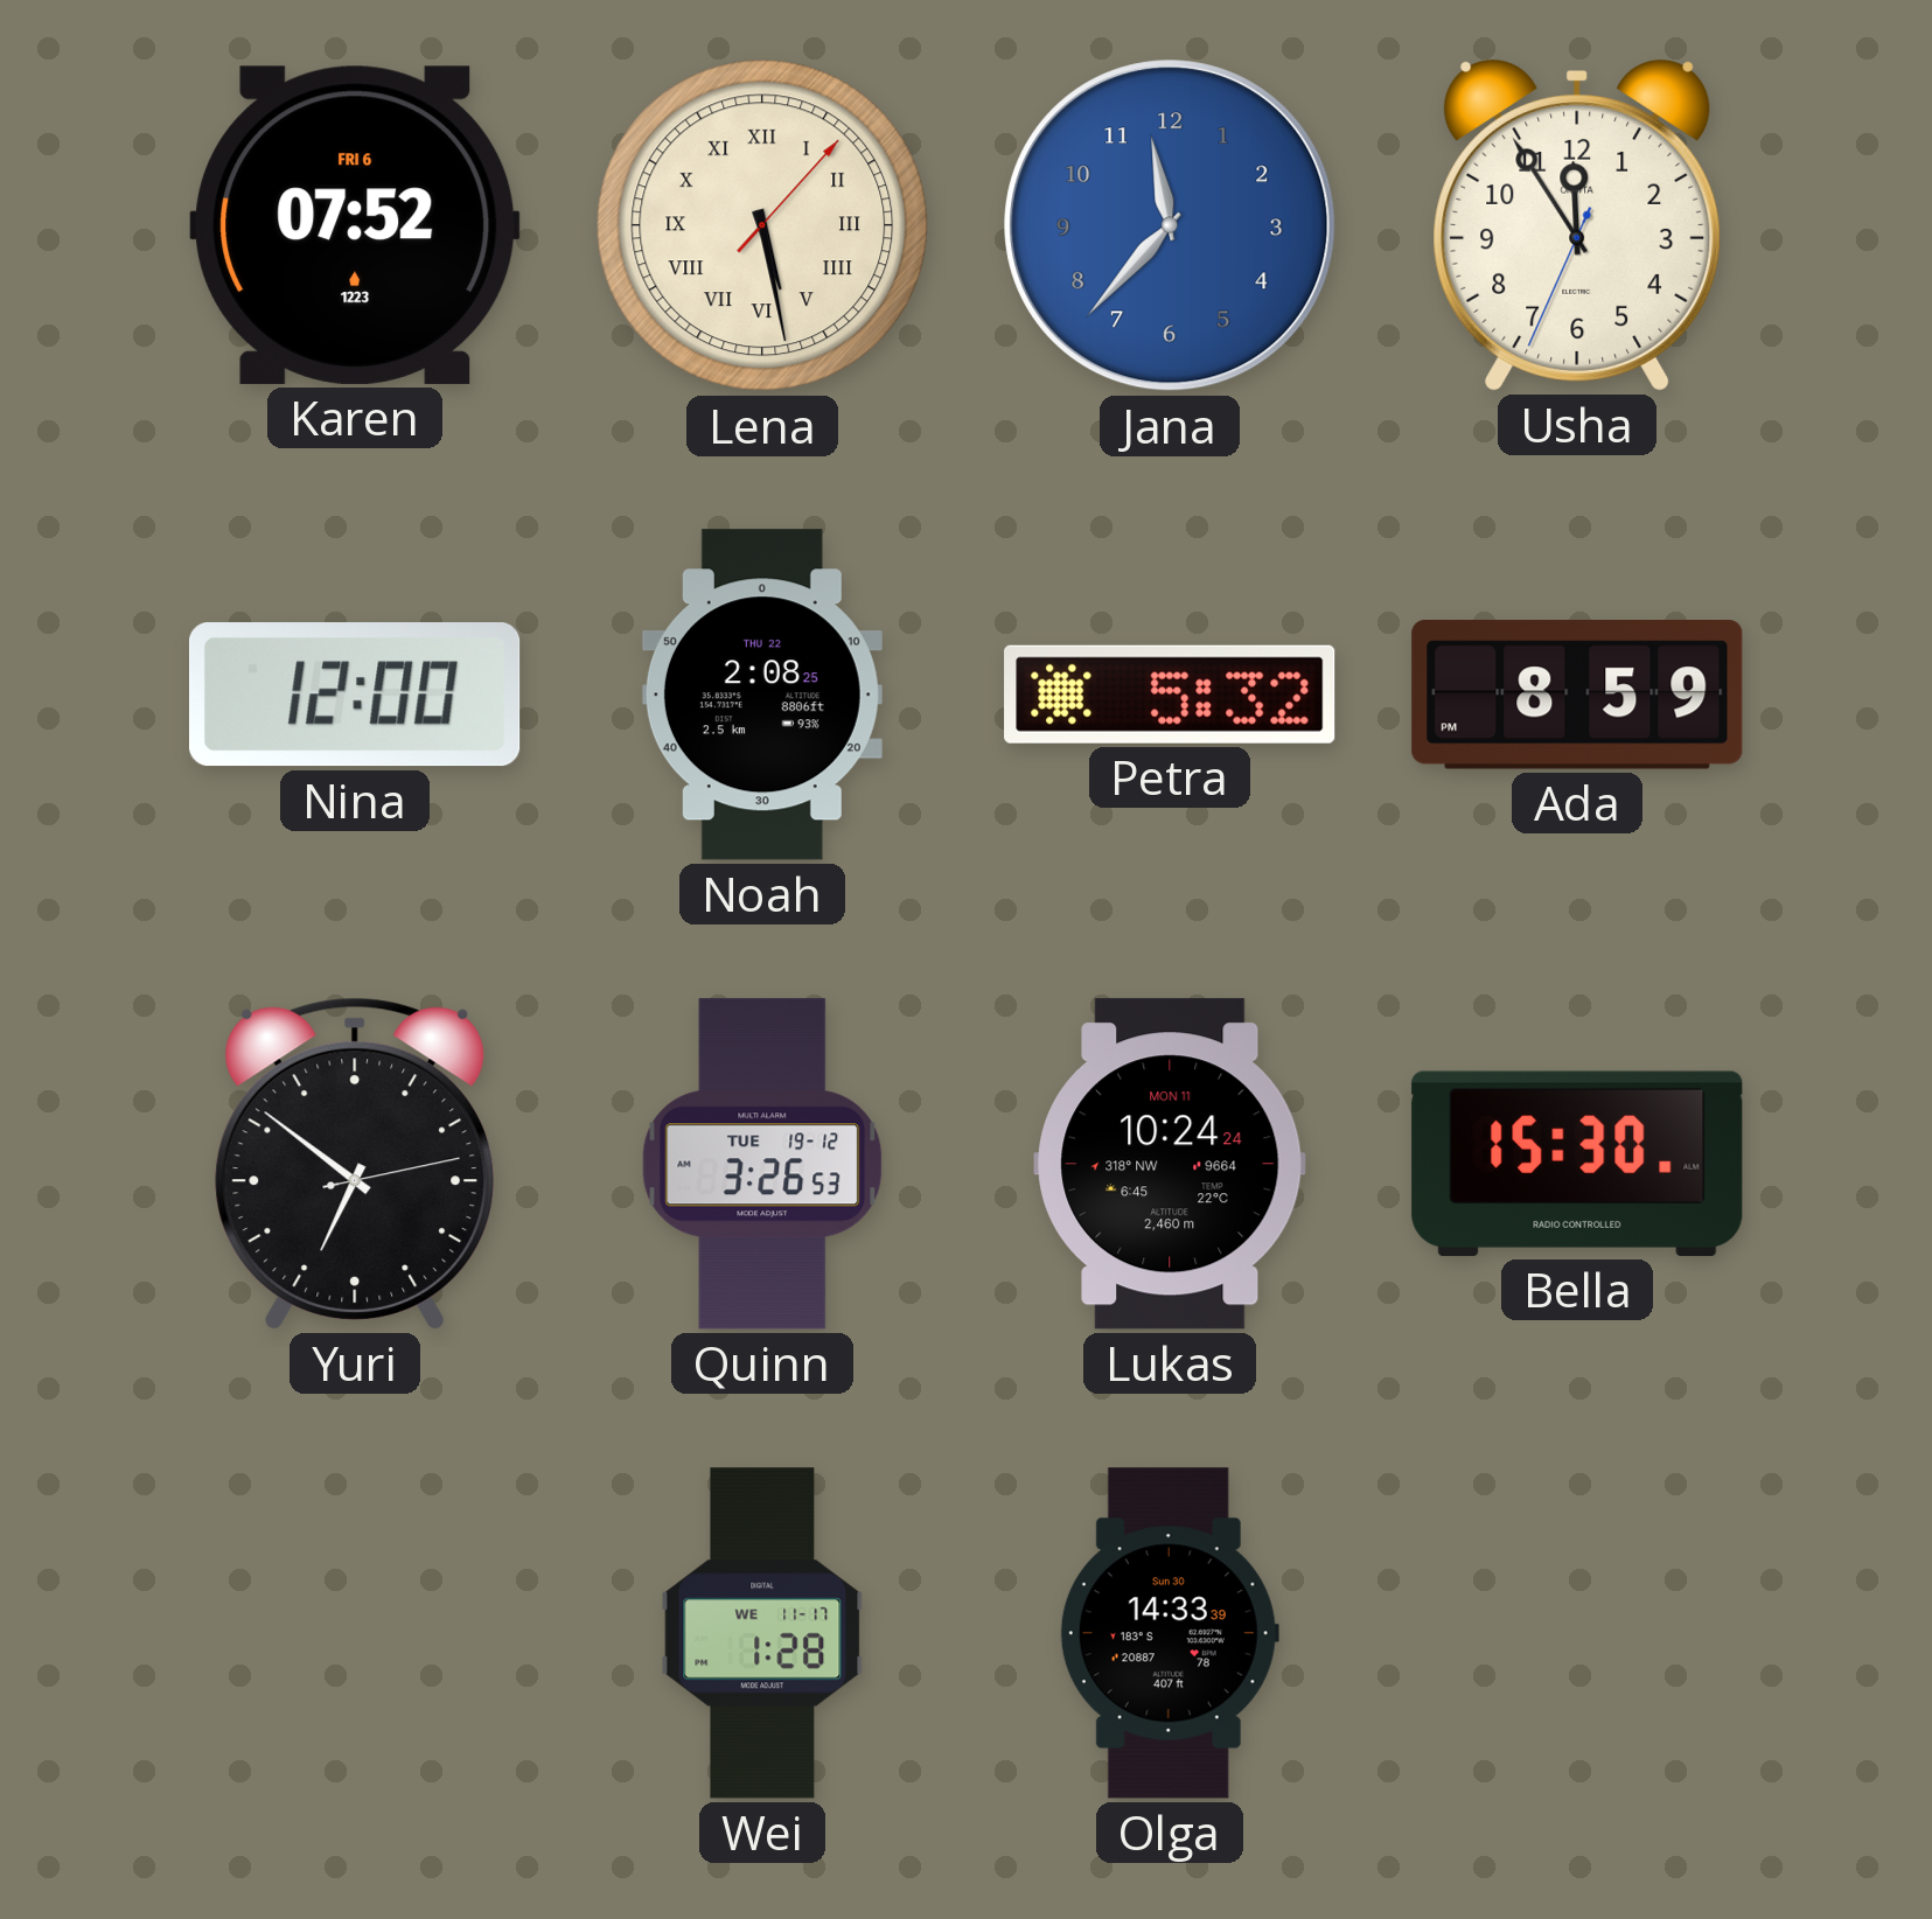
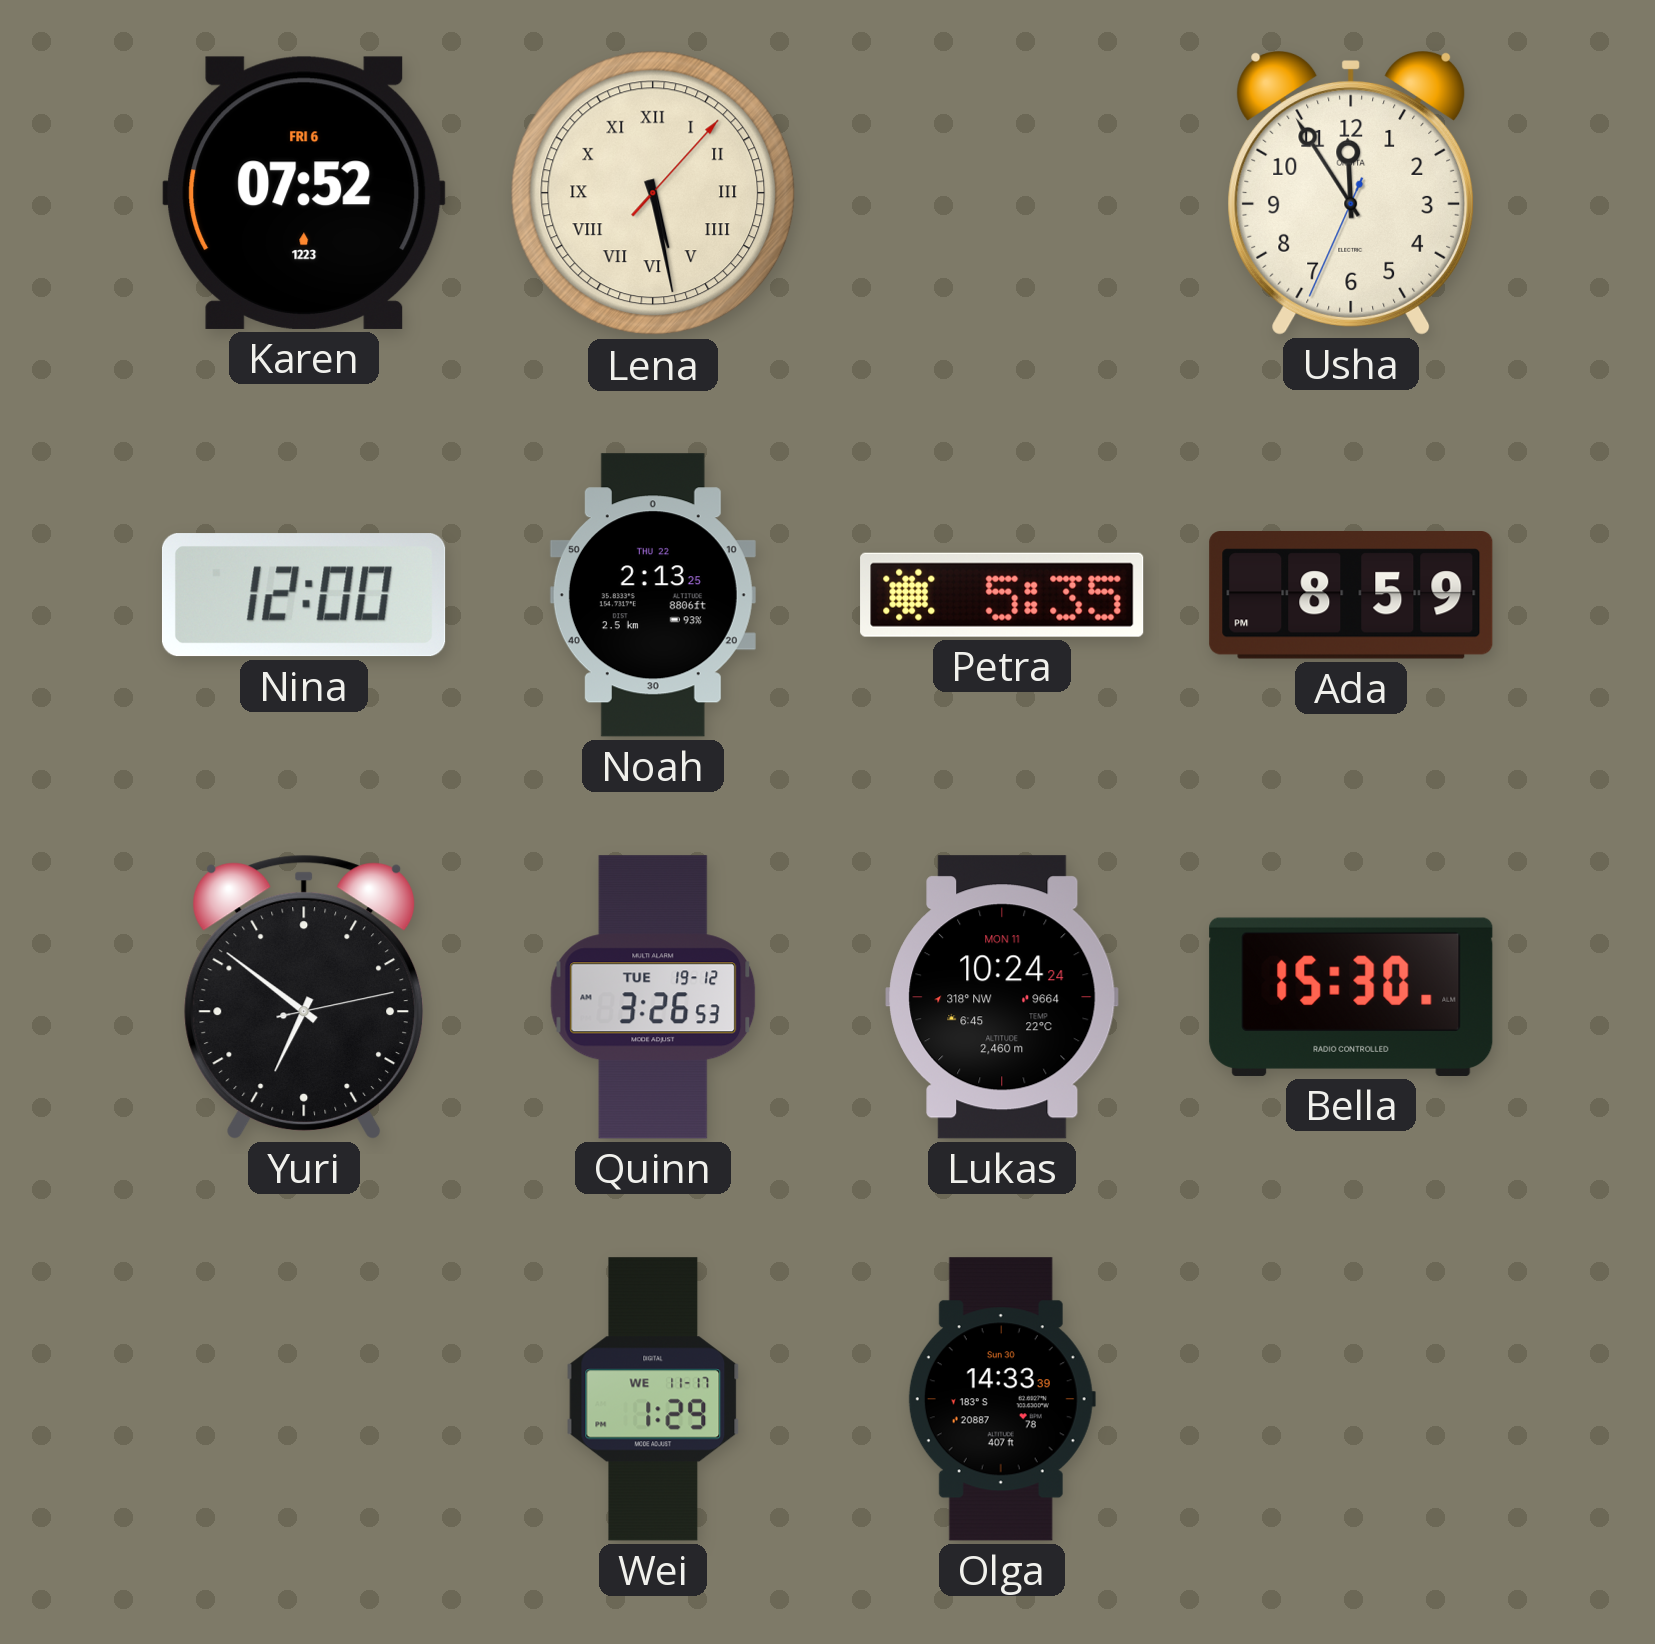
Jana: 11:37 -> none
Noah: 2:08 -> 2:13
Petra: 5:32 -> 5:35
Wei: 1:28 -> 1:29
